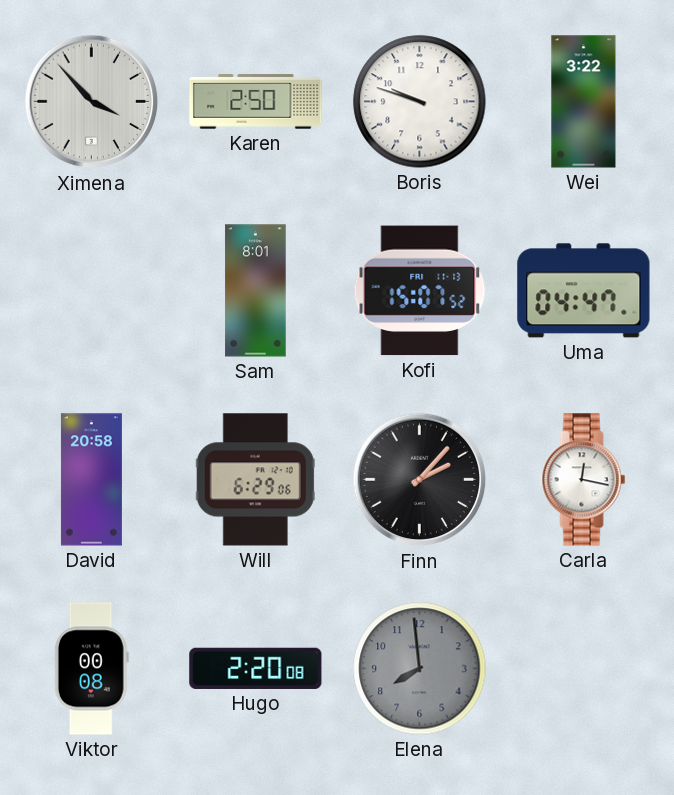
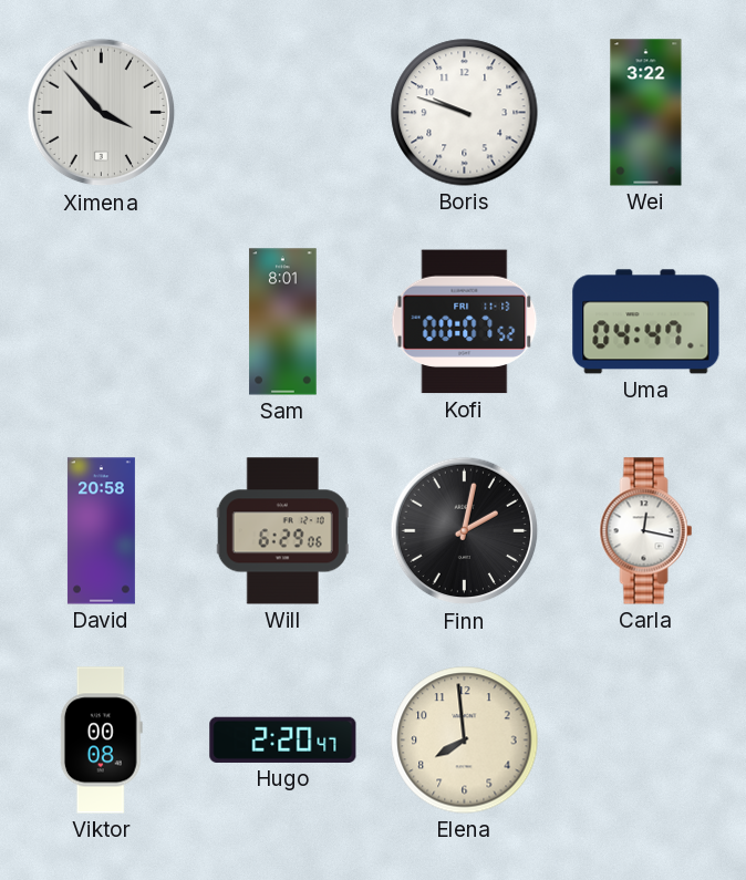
Karen: 2:50 -> none
Kofi: 15:07 -> 00:07
Finn: 2:07 -> 2:02
Hugo: 2:20:08 -> 2:20:47
Elena dial: grey -> cream
